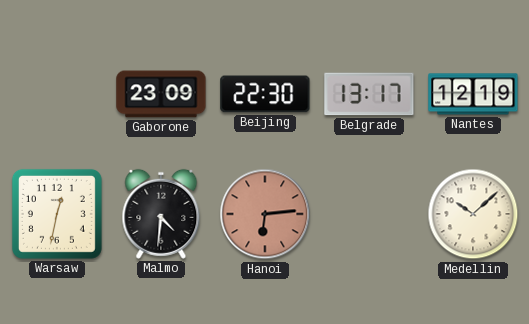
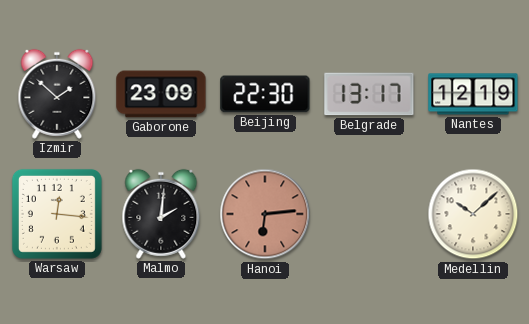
Izmir: none -> 1:52
Warsaw: 12:32 -> 12:16
Malmo: 4:31 -> 2:01
